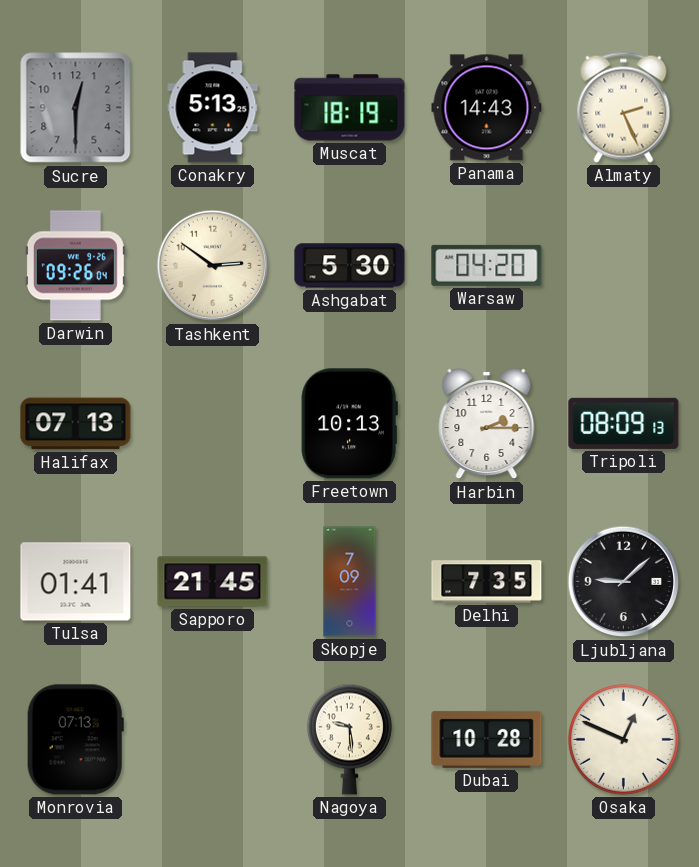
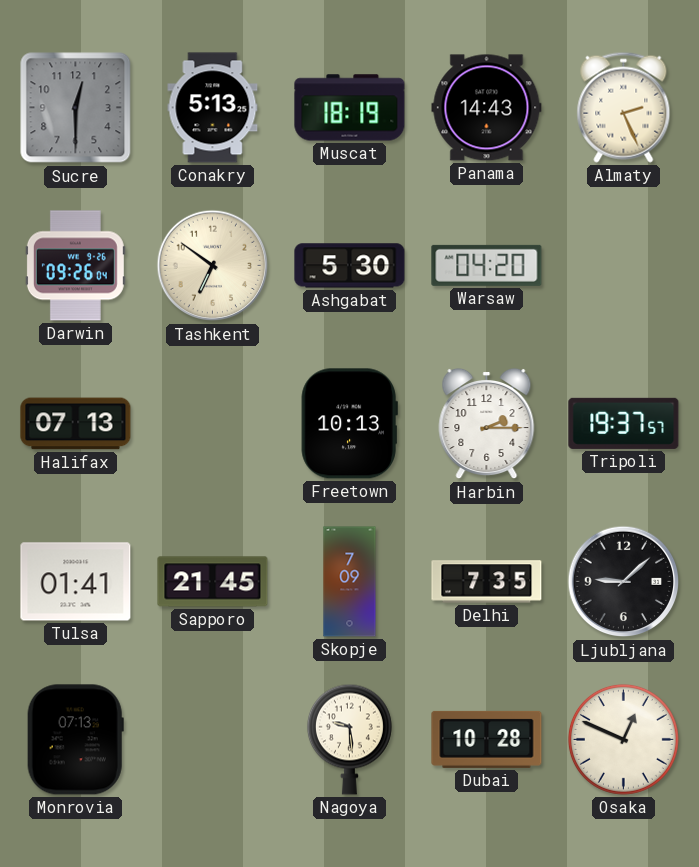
Tashkent: 2:51 -> 6:51
Tripoli: 08:09 -> 19:37
